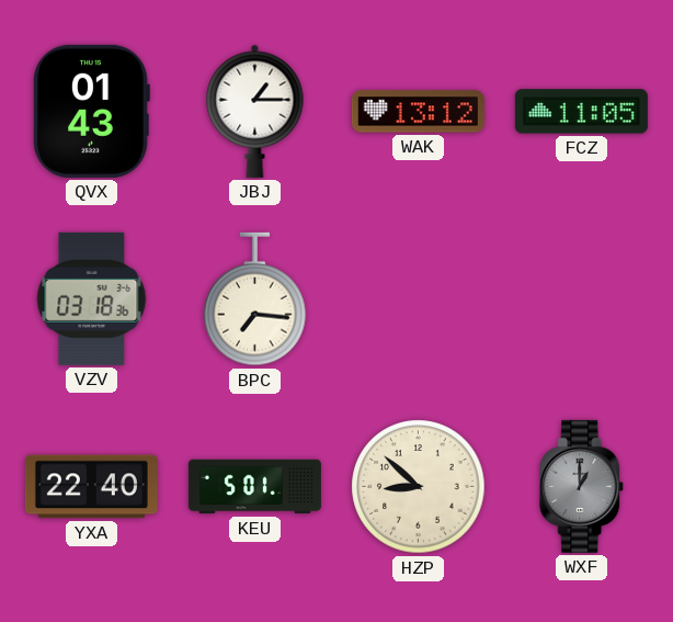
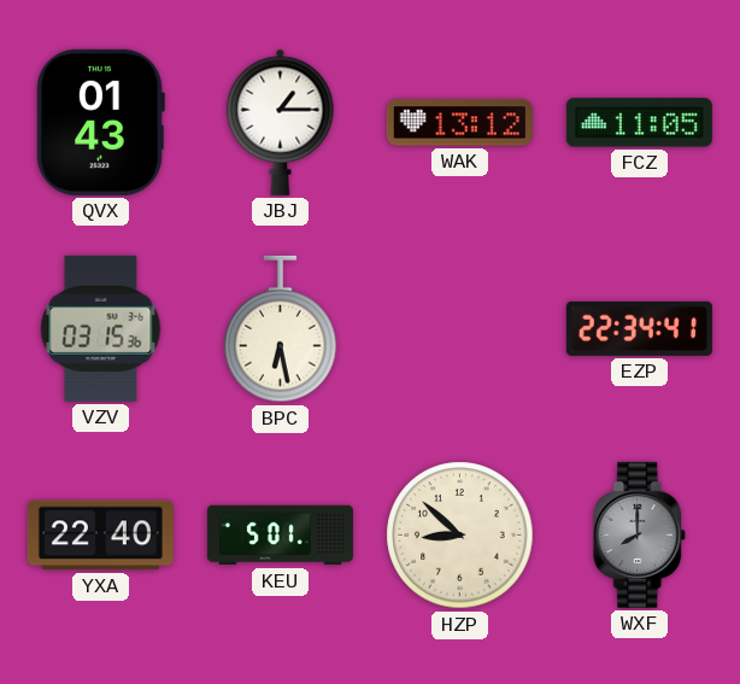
VZV: 03:18 -> 03:15
BPC: 7:16 -> 6:28
EZP: none -> 22:34
WXF: 1:00 -> 8:00
